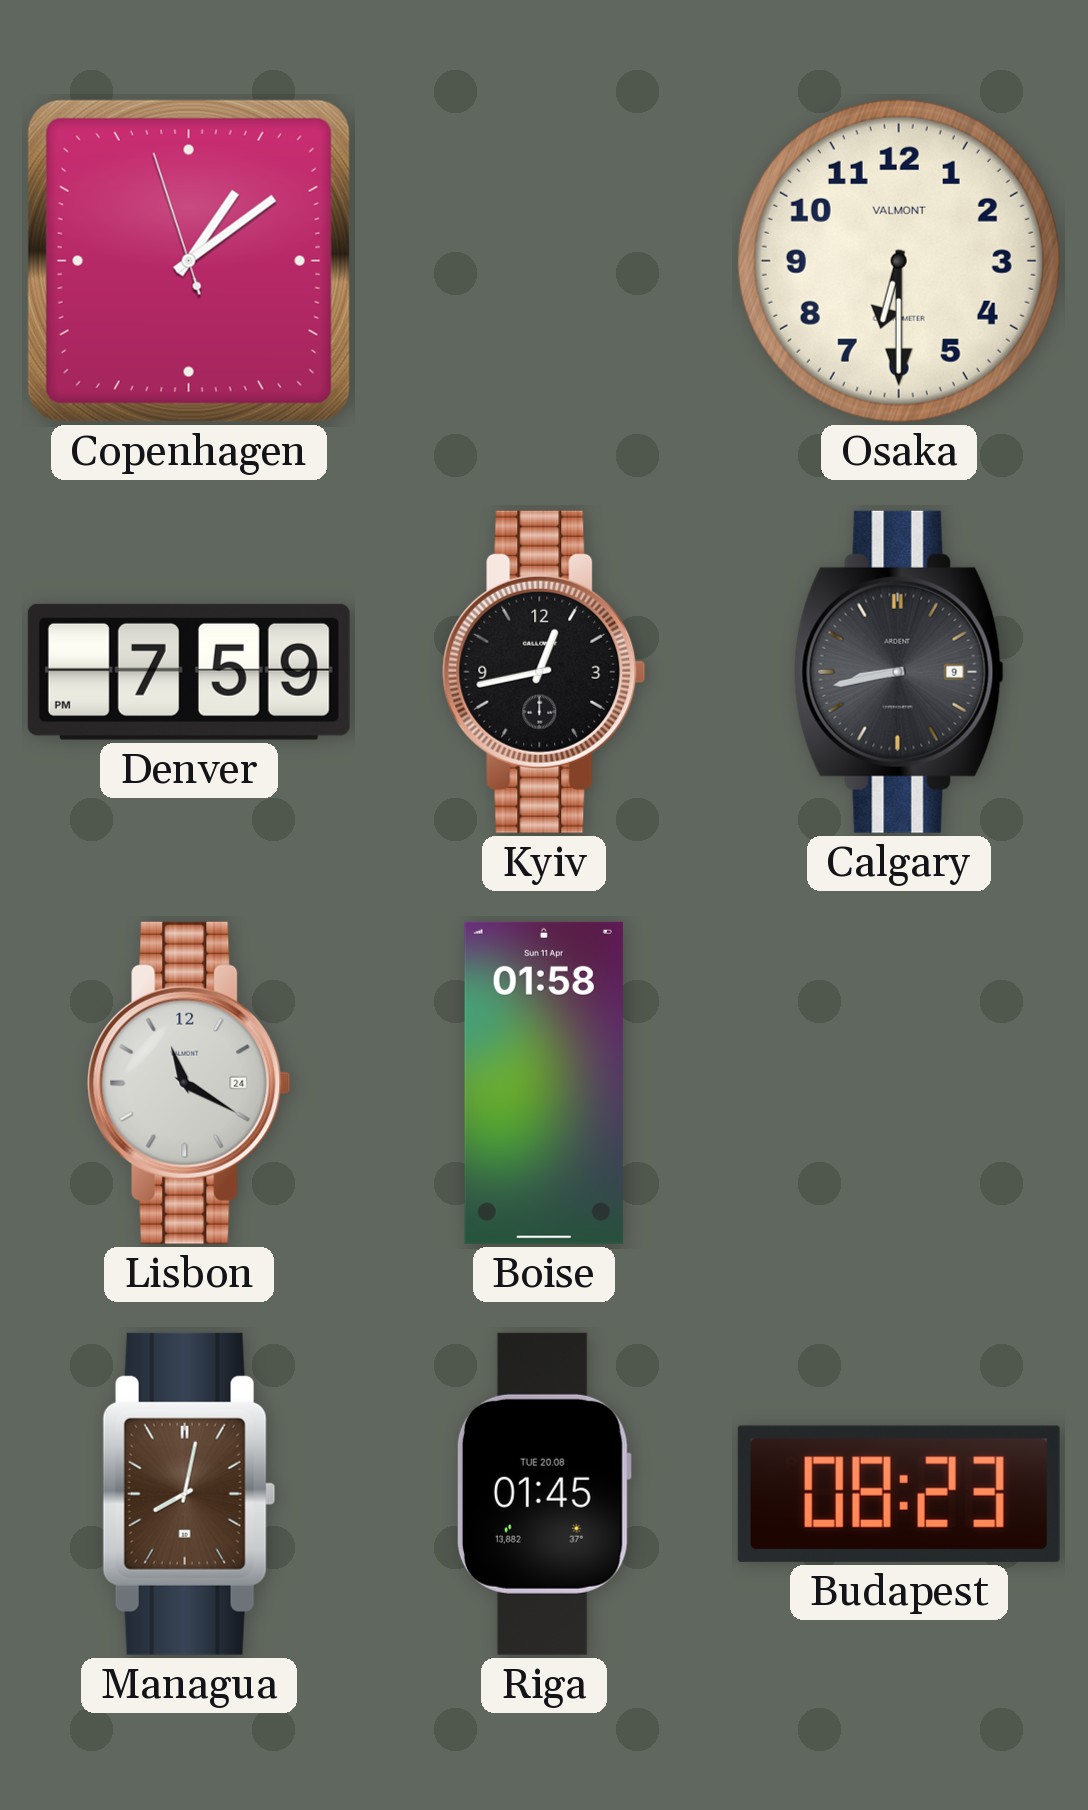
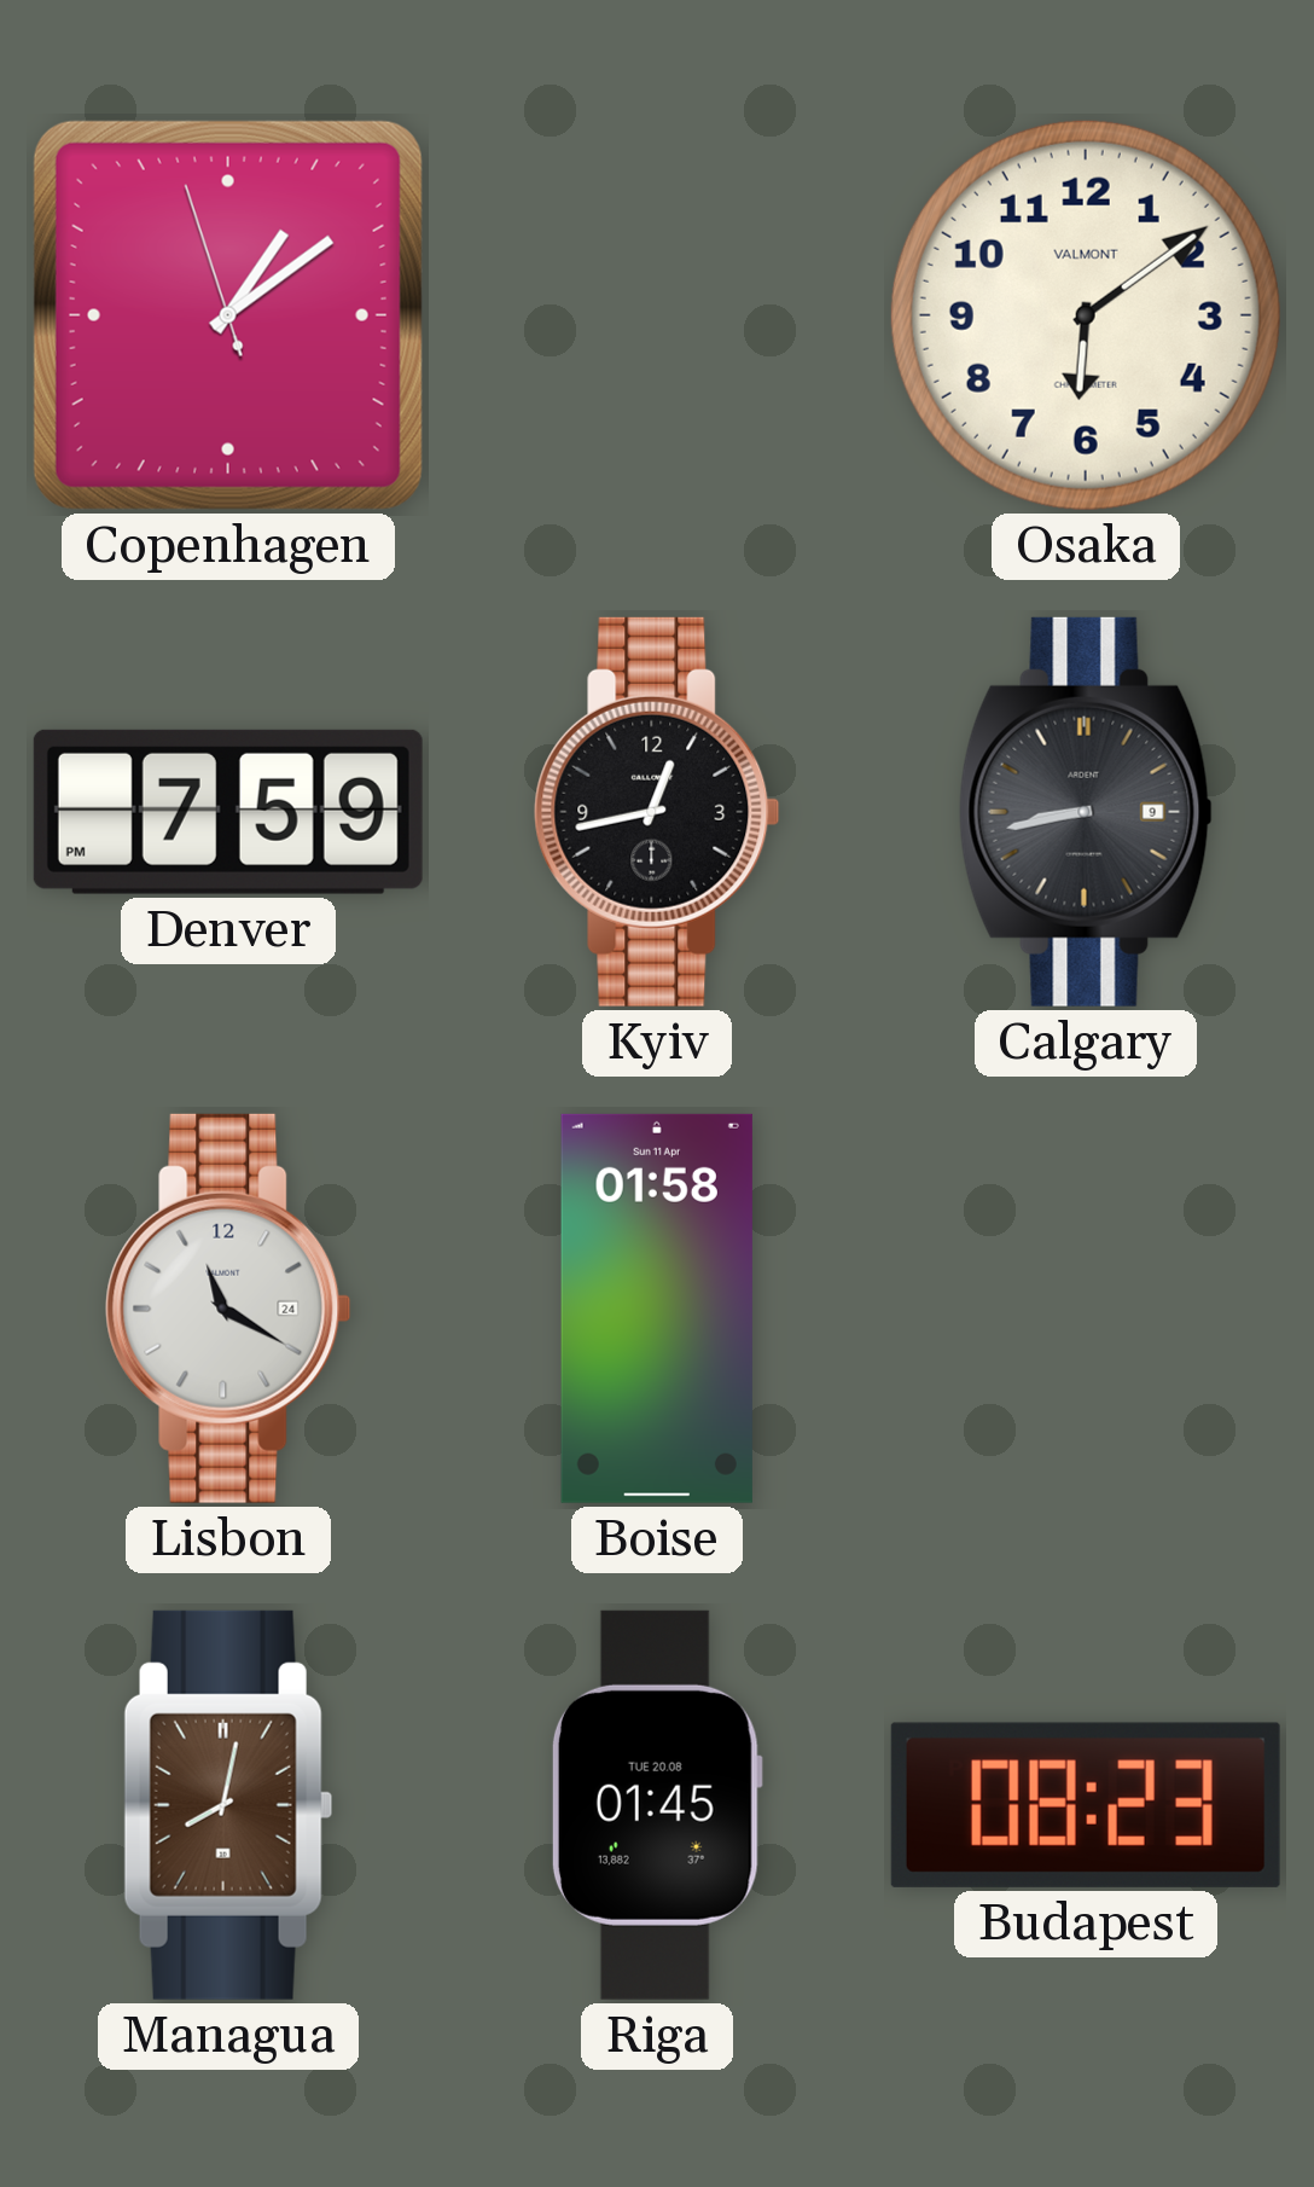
Osaka: 6:30 -> 6:09
